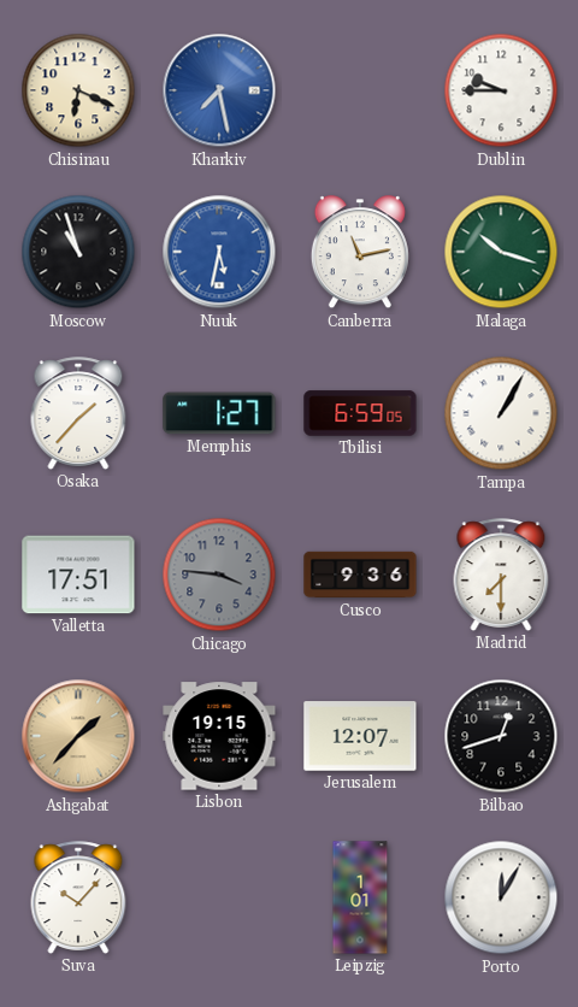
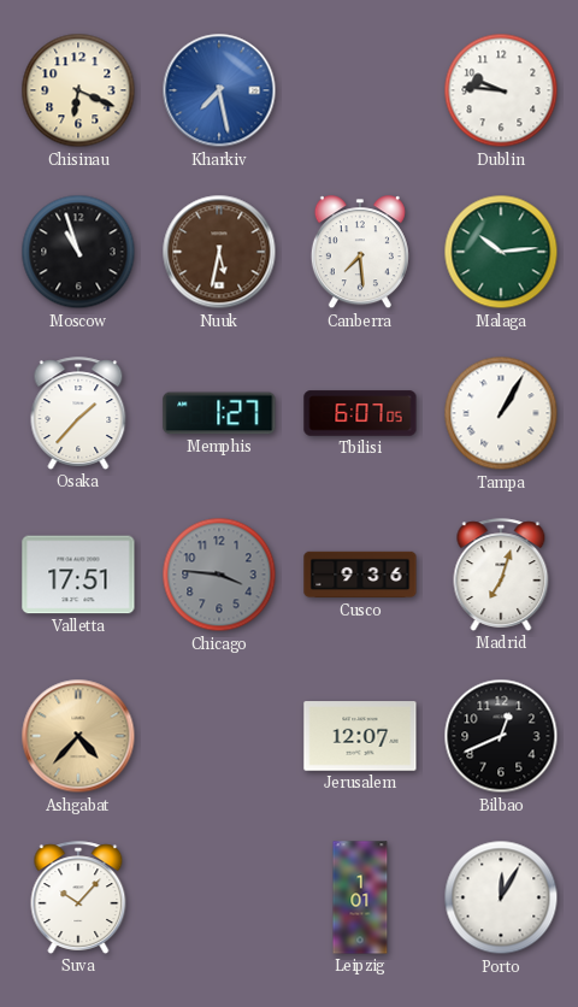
Dublin: 9:45 -> 9:46
Nuuk dial: blue -> brown
Canberra: 11:13 -> 7:29
Malaga: 10:18 -> 10:14
Tbilisi: 6:59 -> 6:07
Madrid: 7:30 -> 7:03
Ashgabat: 1:37 -> 4:37
Lisbon: 19:15 -> none
Bilbao: 12:42 -> 12:41
